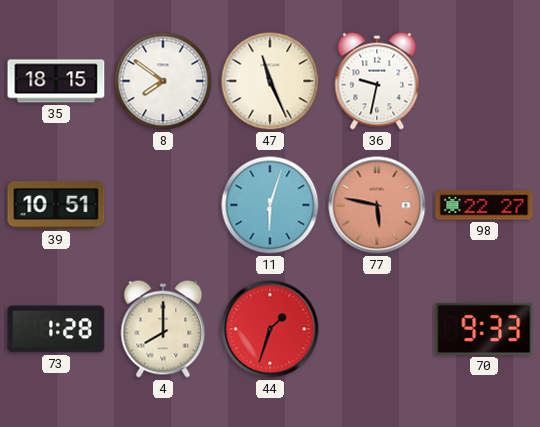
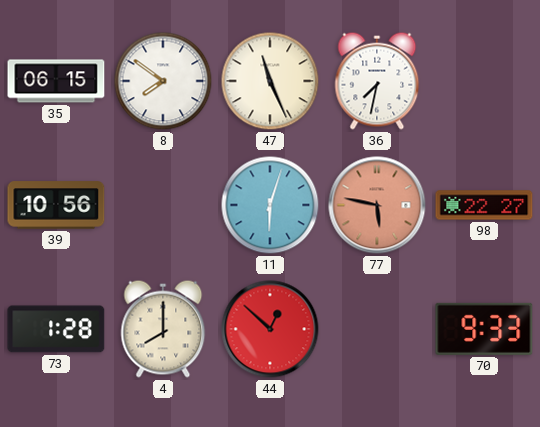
35: 18:15 -> 06:15
36: 9:32 -> 7:32
39: 10:51 -> 10:56
44: 1:33 -> 12:52
